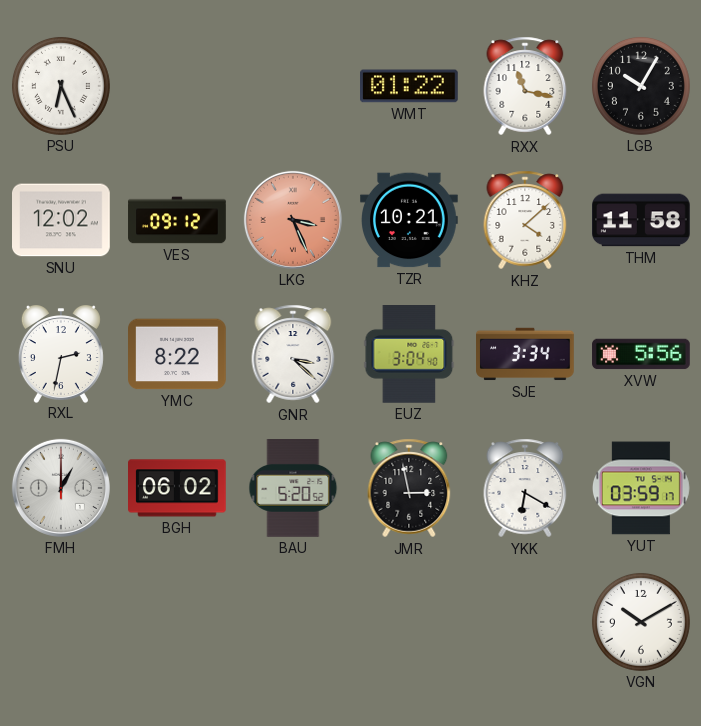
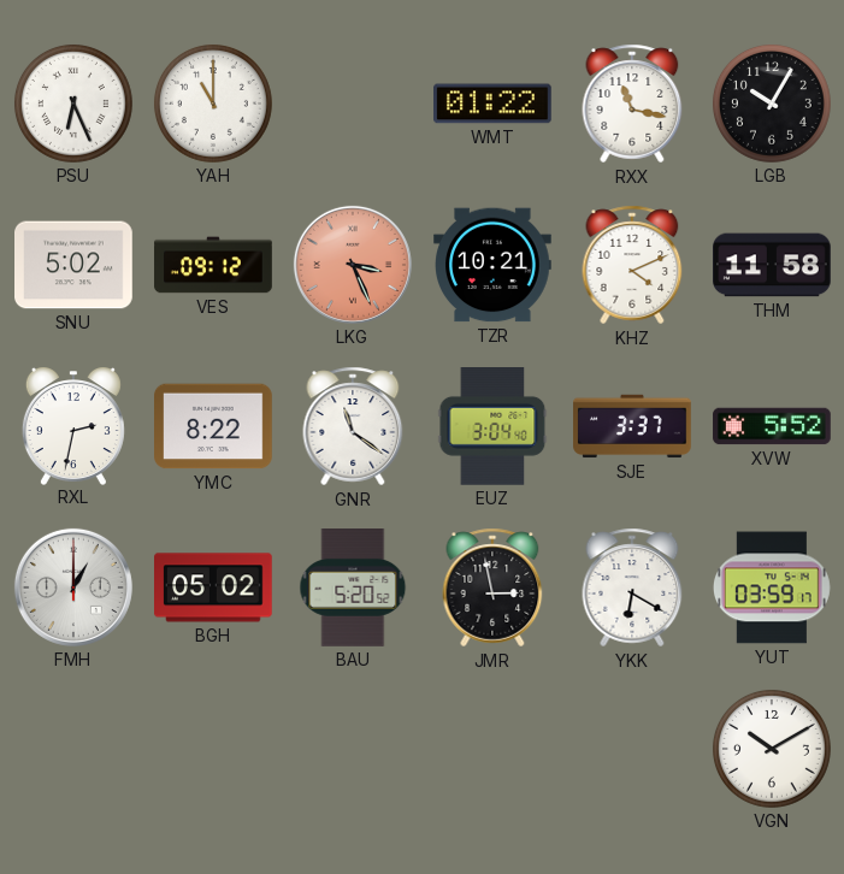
YAH: none -> 11:00
SNU: 12:02 -> 5:02
KHZ: 4:08 -> 4:11
GNR: 3:22 -> 11:21
SJE: 3:34 -> 3:37
XVW: 5:56 -> 5:52
BGH: 06:02 -> 05:02
